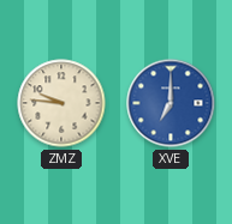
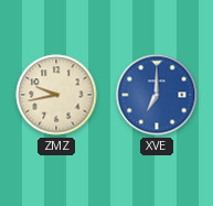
ZMZ: 9:46 -> 9:43
